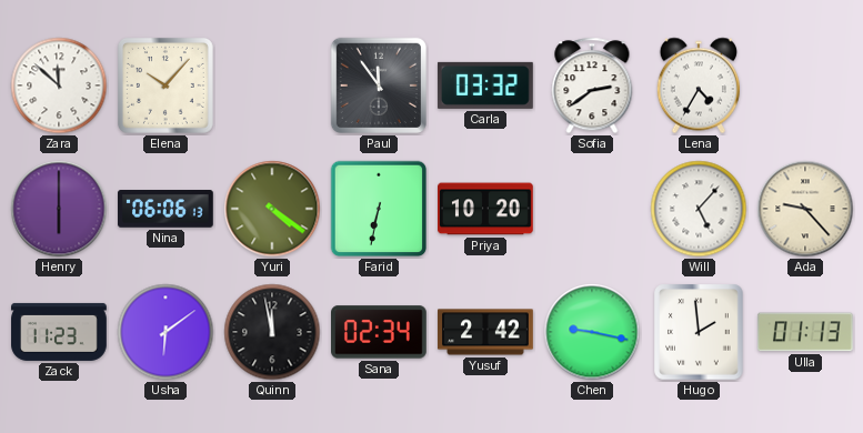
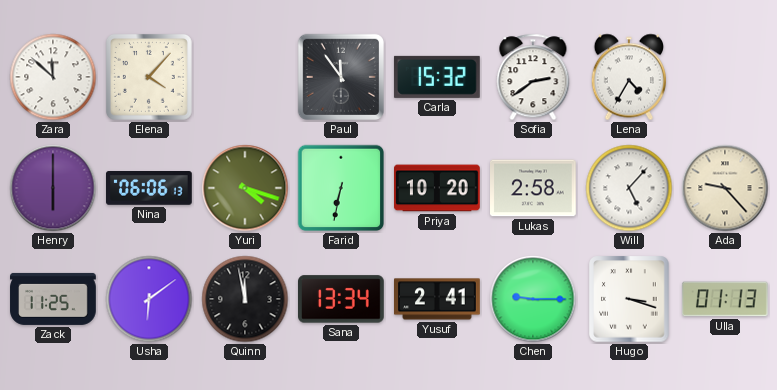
Elena: 10:07 -> 4:07
Carla: 03:32 -> 15:32
Yuri: 4:21 -> 4:18
Lukas: none -> 2:58
Zack: 11:23 -> 11:25
Sana: 02:34 -> 13:34
Yusuf: 2:42 -> 2:41
Chen: 9:17 -> 9:15
Hugo: 1:59 -> 3:18
